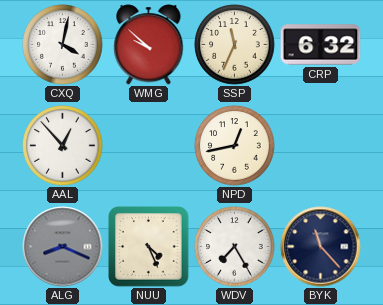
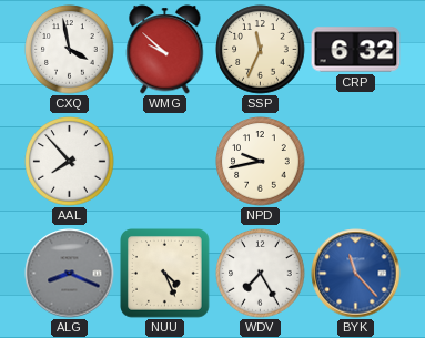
CXQ: 4:02 -> 3:58
AAL: 12:53 -> 7:53
NPD: 12:43 -> 9:43
BYK dial: navy -> blue
